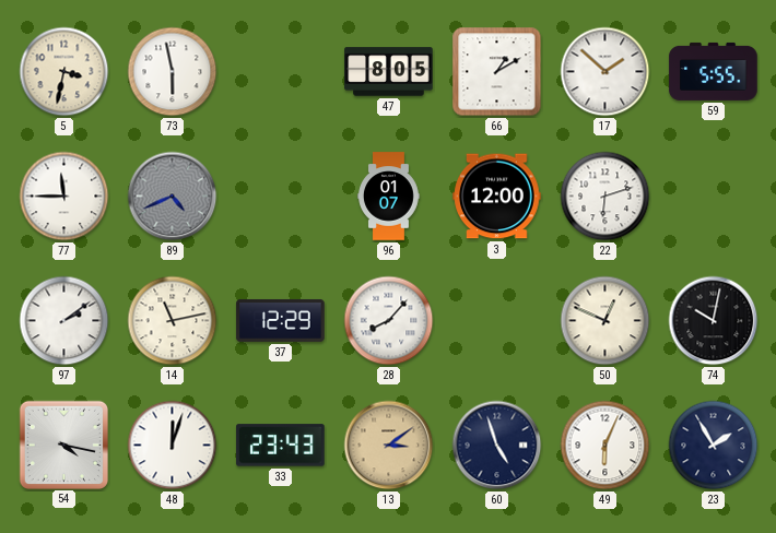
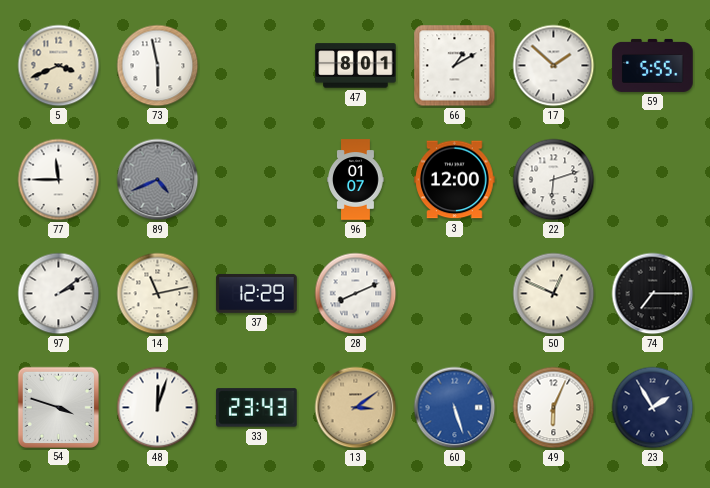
5: 3:32 -> 3:41
47: 8:05 -> 8:01
28: 8:07 -> 8:11
74: 10:02 -> 7:15
54: 4:17 -> 3:48
60: 4:57 -> 5:27
60 dial: navy -> blue
